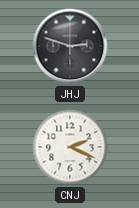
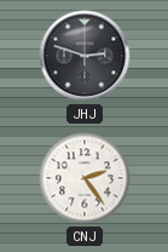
CNJ: 2:19 -> 2:24
